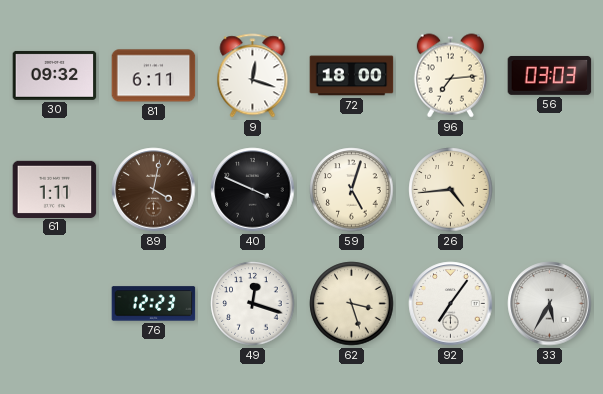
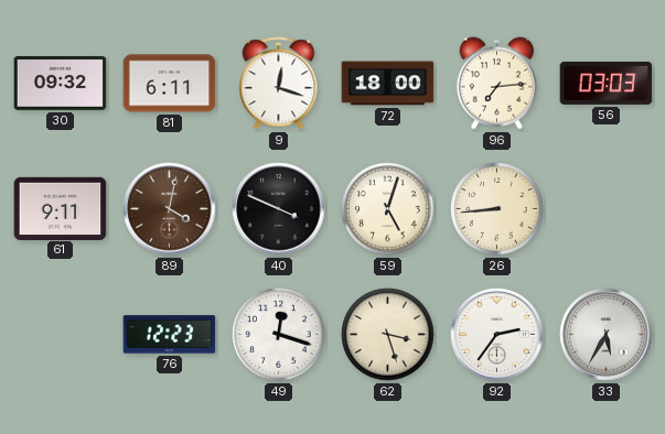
61: 1:11 -> 9:11
26: 4:44 -> 8:44
92: 7:06 -> 2:36
